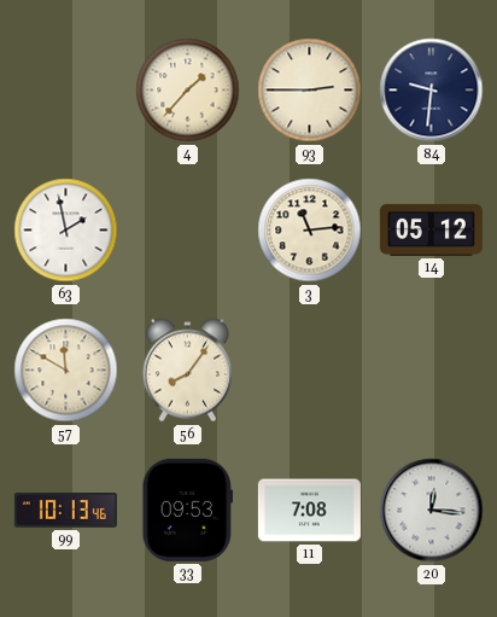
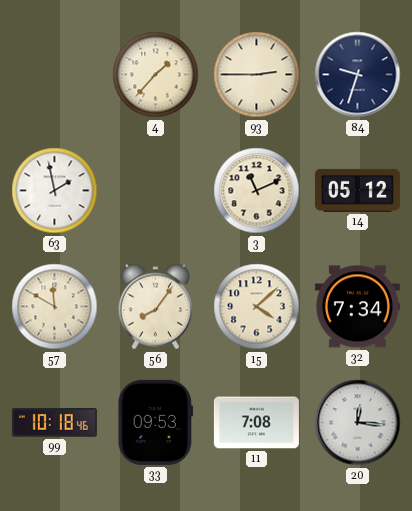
84: 9:31 -> 9:33
3: 11:14 -> 11:11
15: none -> 4:08
32: none -> 7:34
99: 10:13 -> 10:18
